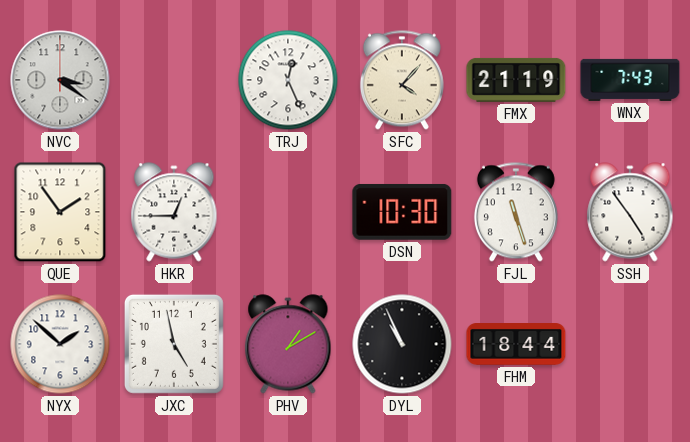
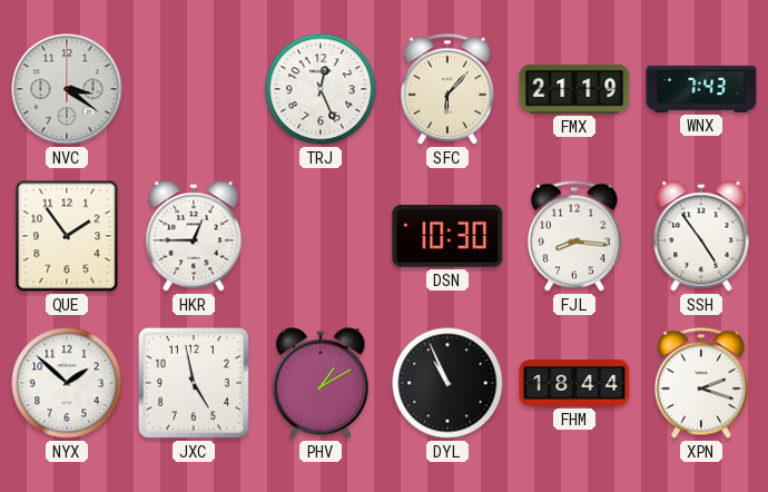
SFC: 4:07 -> 6:07
FJL: 11:27 -> 8:16
XPN: none -> 2:18
